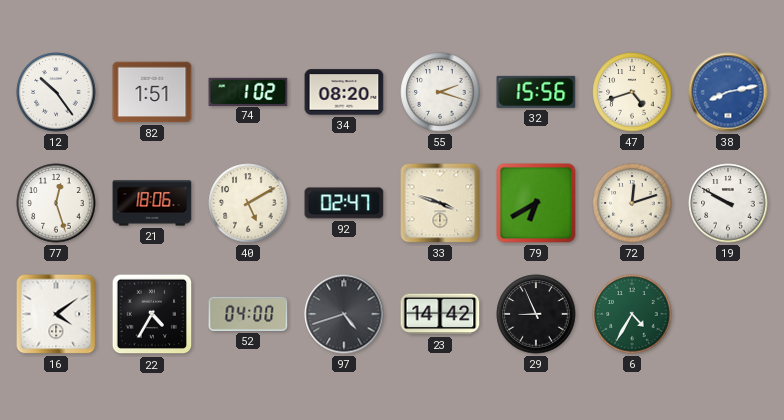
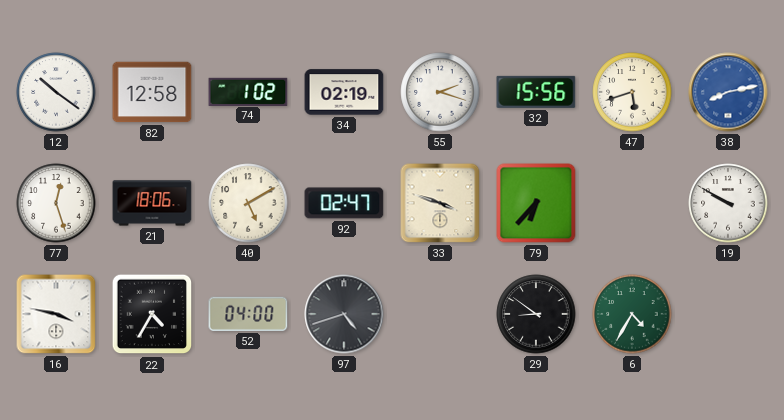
12: 10:24 -> 10:21
82: 1:51 -> 12:58
34: 08:20 -> 02:19
47: 4:42 -> 5:42
79: 6:40 -> 6:37
72: 12:12 -> none
16: 4:09 -> 3:47
23: 14:42 -> none
29: 8:56 -> 8:51
